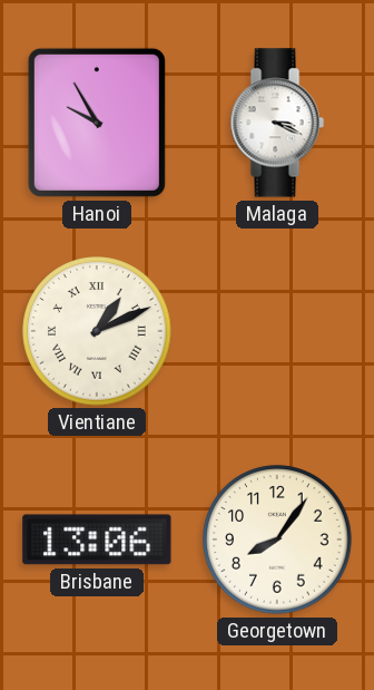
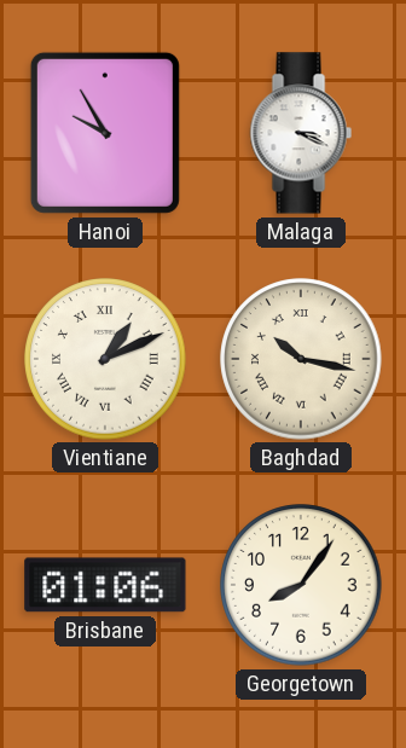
Baghdad: none -> 10:17
Brisbane: 13:06 -> 01:06
